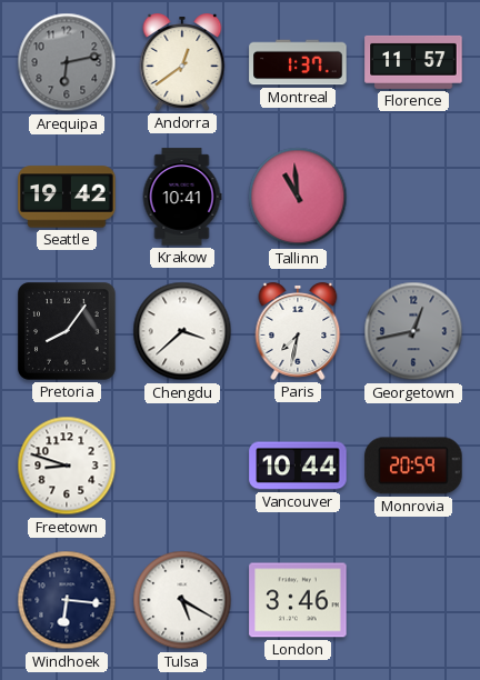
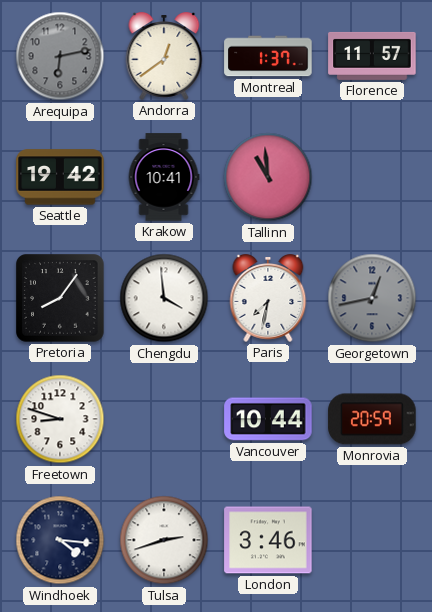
Chengdu: 3:38 -> 3:59
Windhoek: 6:16 -> 4:16
Tulsa: 5:20 -> 2:42
